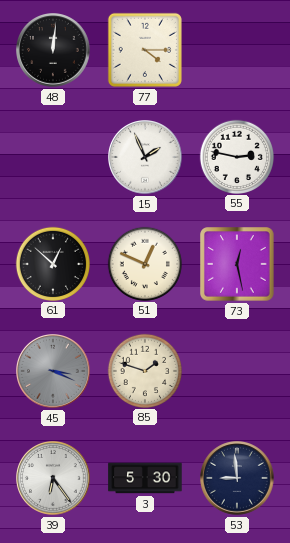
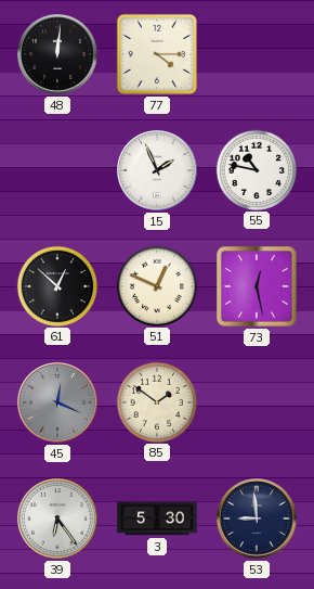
55: 2:47 -> 10:47
45: 3:19 -> 12:19
85: 1:48 -> 1:51
